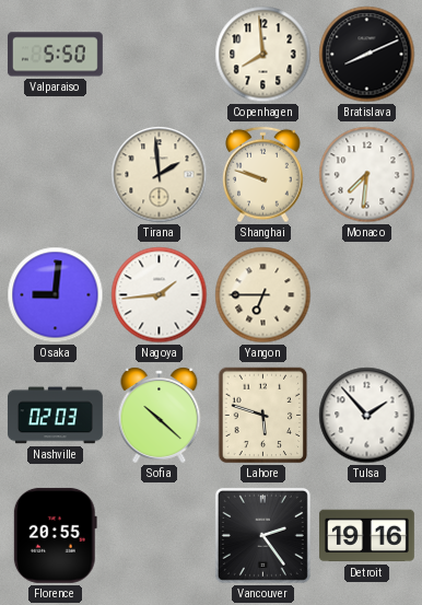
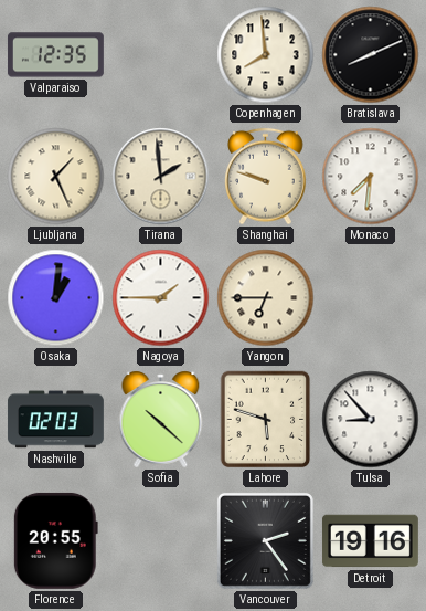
Valparaiso: 5:50 -> 12:35
Ljubljana: none -> 1:26
Osaka: 9:01 -> 1:01
Nagoya: 1:44 -> 1:45
Tulsa: 1:53 -> 8:53
